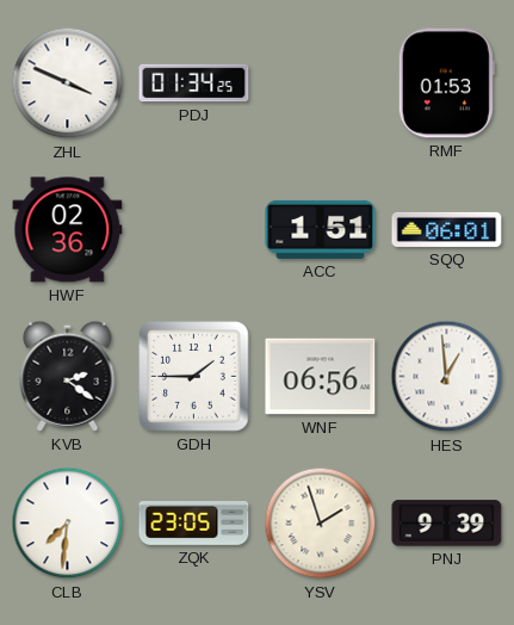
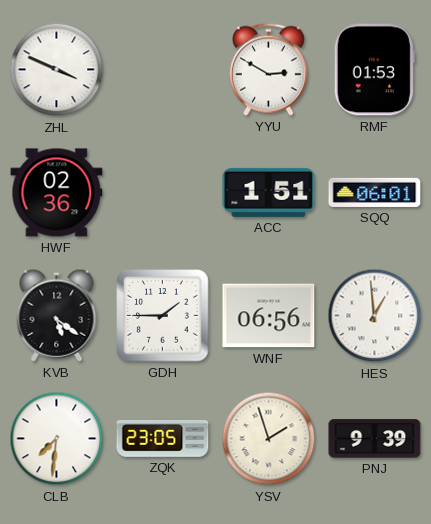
PDJ: 01:34 -> none
YYU: none -> 2:50
KVB: 2:21 -> 5:21
